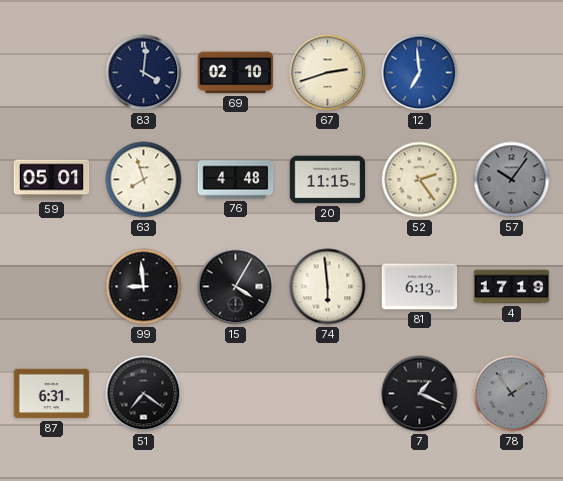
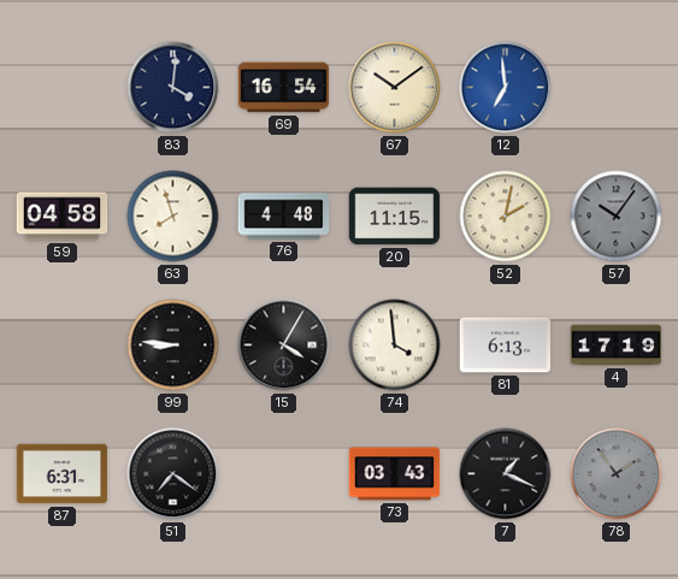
69: 02:10 -> 16:54
67: 2:42 -> 10:09
59: 05:01 -> 04:58
52: 2:24 -> 2:02
99: 8:59 -> 8:46
74: 5:59 -> 3:59
73: none -> 03:43
